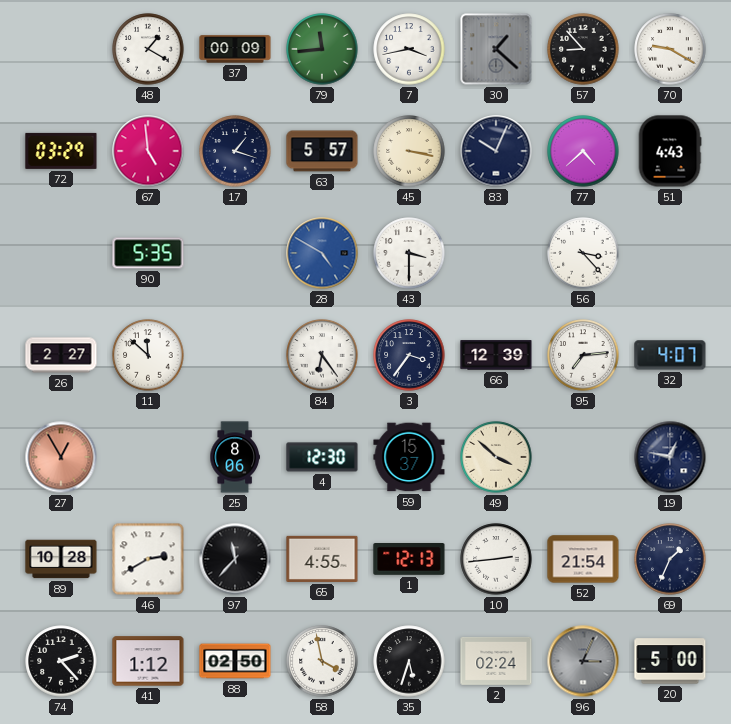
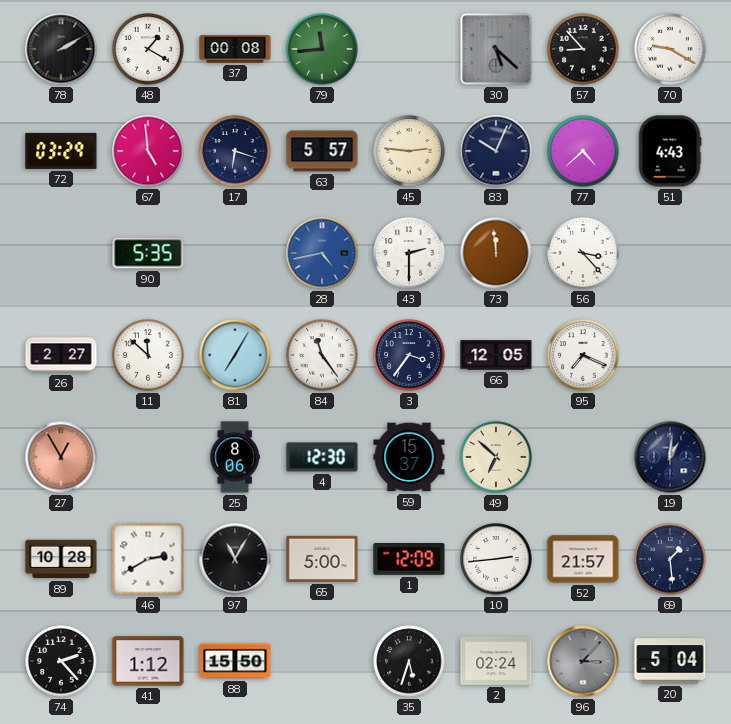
78: none -> 2:10
37: 00:09 -> 00:08
7: 3:43 -> none
30: 1:22 -> 5:22
17: 1:18 -> 6:18
45: 3:17 -> 2:46
28: 4:50 -> 4:43
43: 3:30 -> 2:30
73: none -> 11:59
81: none -> 7:05
84: 6:24 -> 11:24
66: 12:39 -> 12:05
95: 7:14 -> 7:19
32: 4:07 -> none
49: 3:52 -> 6:52
19: 12:47 -> 1:01
97: 11:37 -> 11:05
65: 4:55 -> 5:00
1: 12:13 -> 12:09
52: 21:54 -> 21:57
69: 1:34 -> 1:29
88: 02:50 -> 15:50
58: 3:58 -> none
96: 3:04 -> 3:07
20: 5:00 -> 5:04
